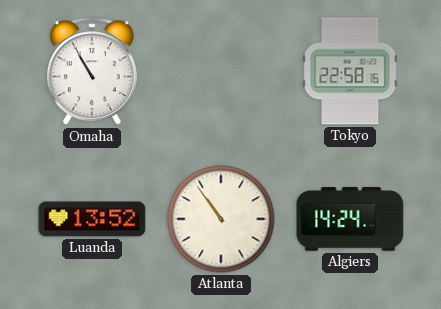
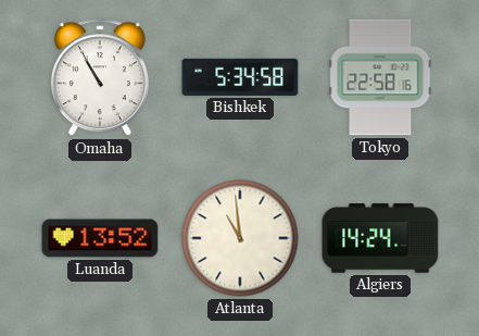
Bishkek: none -> 5:34
Atlanta: 10:54 -> 10:59
